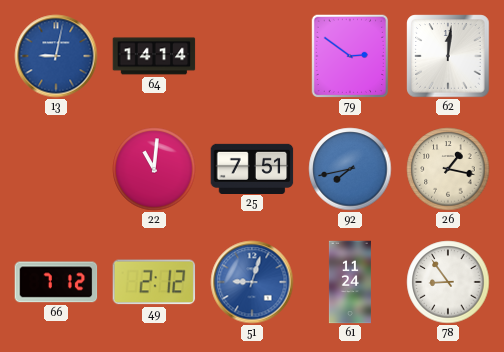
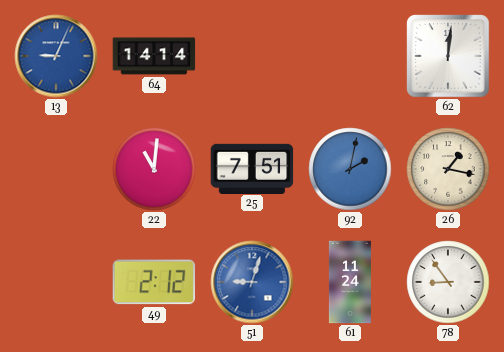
13: 9:02 -> 9:04
79: 2:51 -> none
92: 7:43 -> 2:02
66: 7:12 -> none
